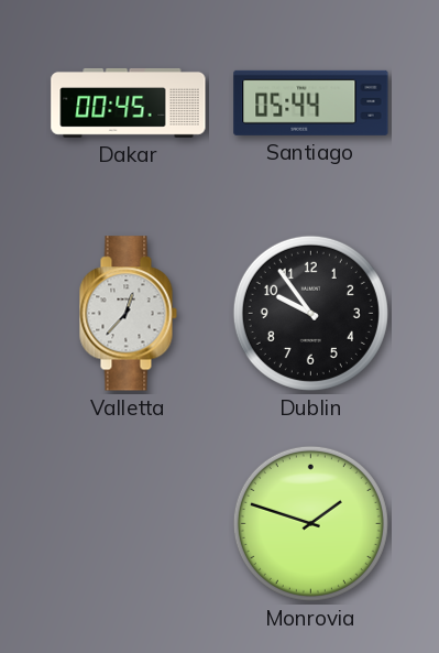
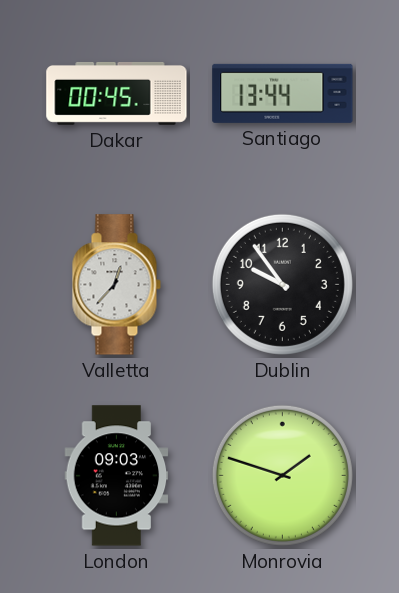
Santiago: 05:44 -> 13:44
London: none -> 09:03
